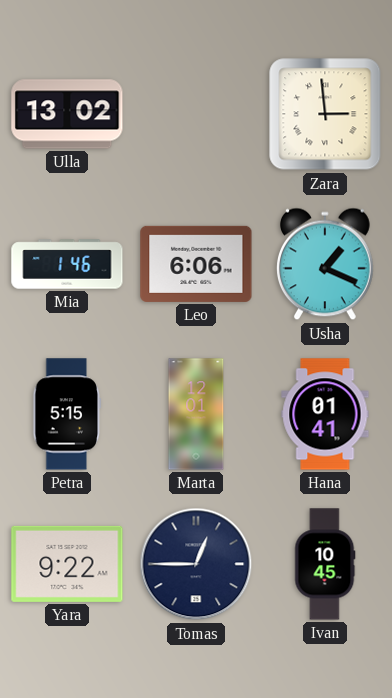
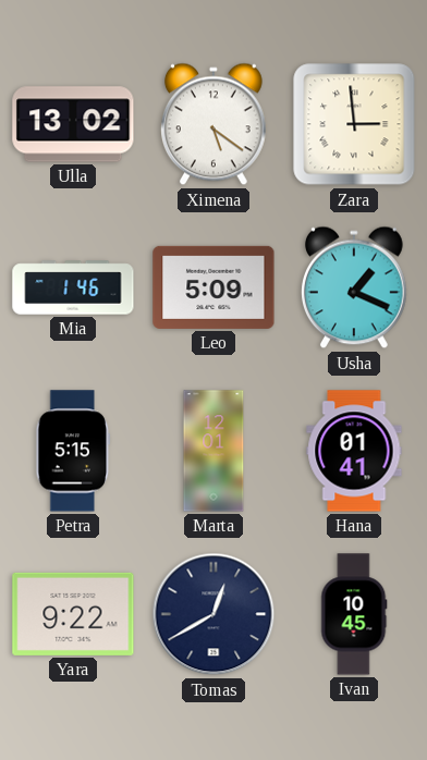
Ximena: none -> 5:21
Leo: 6:06 -> 5:09
Tomas: 12:45 -> 12:40
